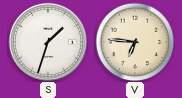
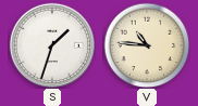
V: 6:46 -> 10:46
